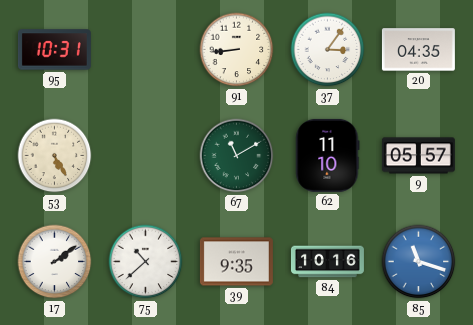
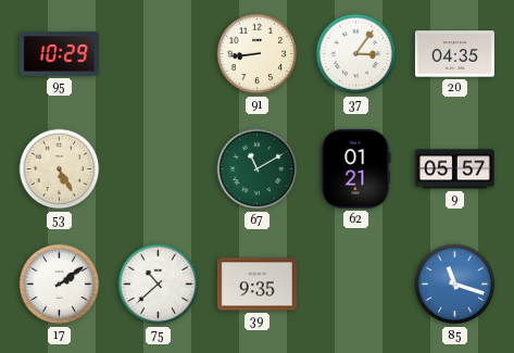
95: 10:31 -> 10:29
62: 11:10 -> 01:21
84: 10:16 -> none
